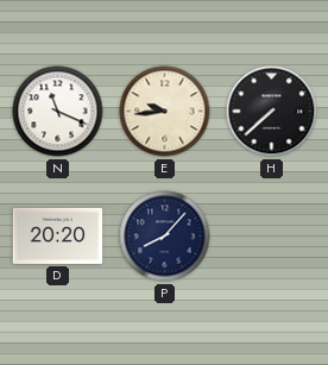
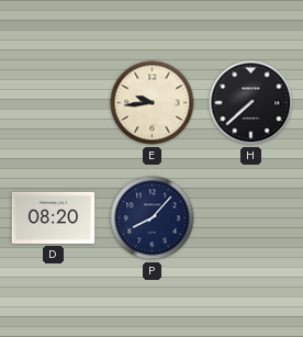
N: 11:19 -> none
D: 20:20 -> 08:20
